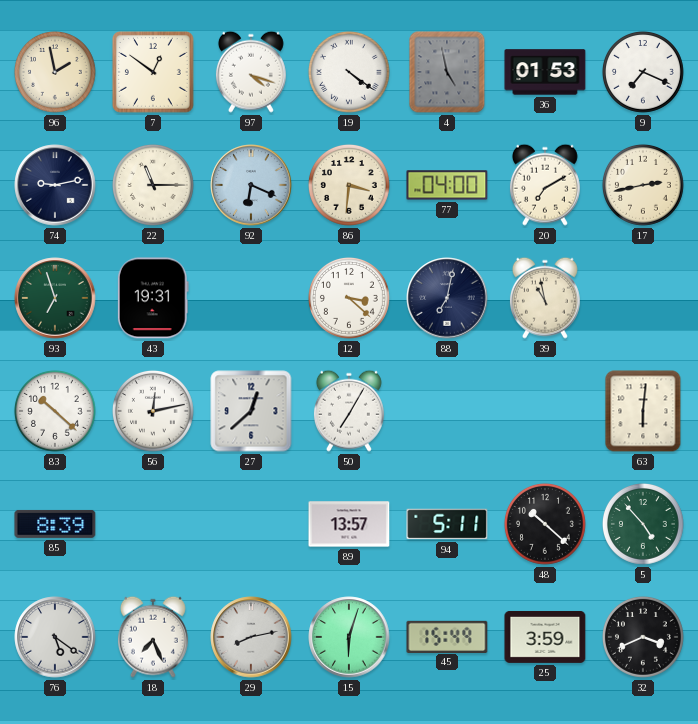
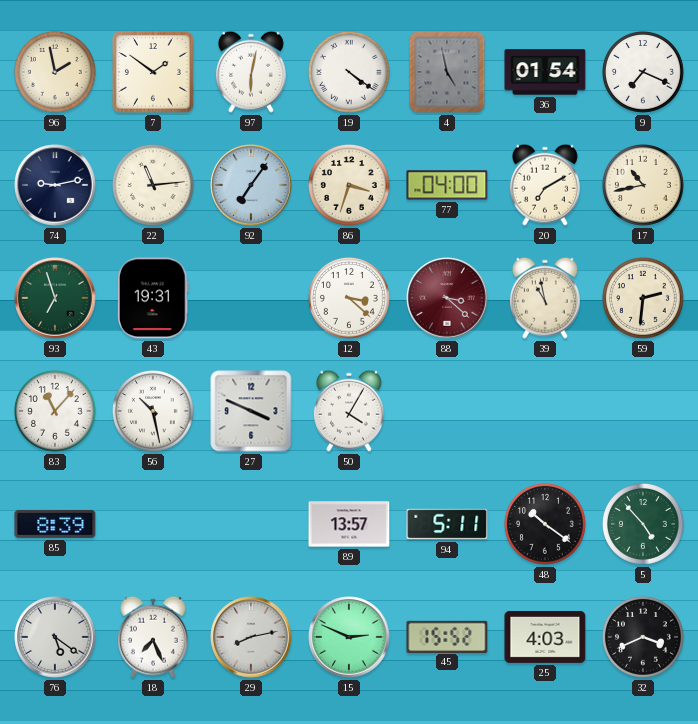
7: 12:51 -> 1:51
97: 4:18 -> 6:02
36: 01:53 -> 01:54
22: 11:15 -> 11:14
92: 6:19 -> 7:06
86: 3:31 -> 3:33
17: 2:43 -> 10:43
88: 7:02 -> 3:22
88 dial: navy -> burgundy
59: none -> 2:31
83: 10:22 -> 11:07
56: 12:13 -> 10:28
27: 12:38 -> 3:49
50: 7:05 -> 4:05
63: 6:01 -> none
48: 10:22 -> 10:21
15: 6:03 -> 2:49
45: 15:49 -> 15:52
25: 3:59 -> 4:03
